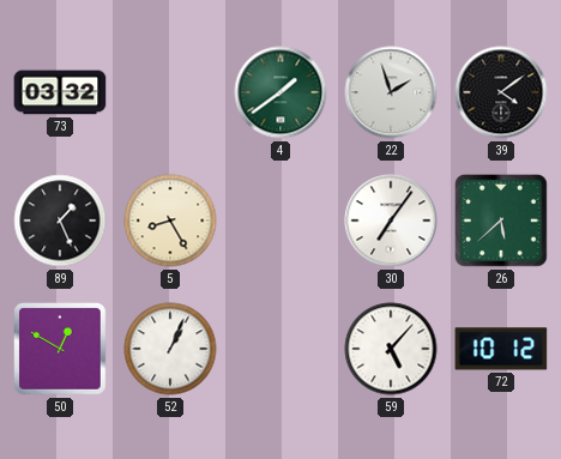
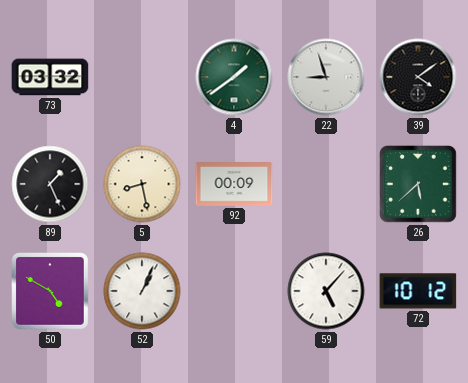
22: 1:57 -> 8:57
5: 8:25 -> 8:28
92: none -> 00:09
30: 7:06 -> none
50: 12:50 -> 4:50
